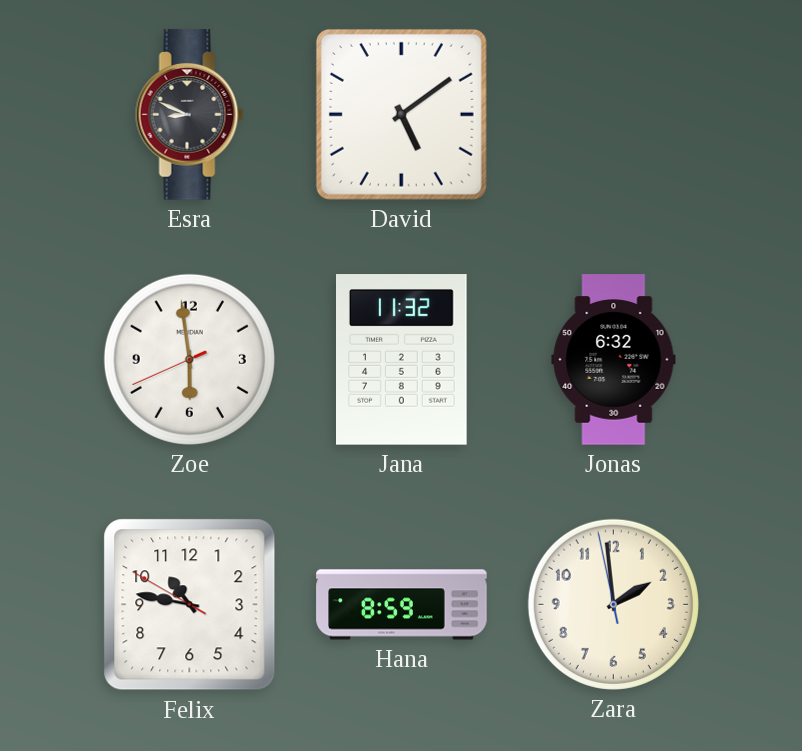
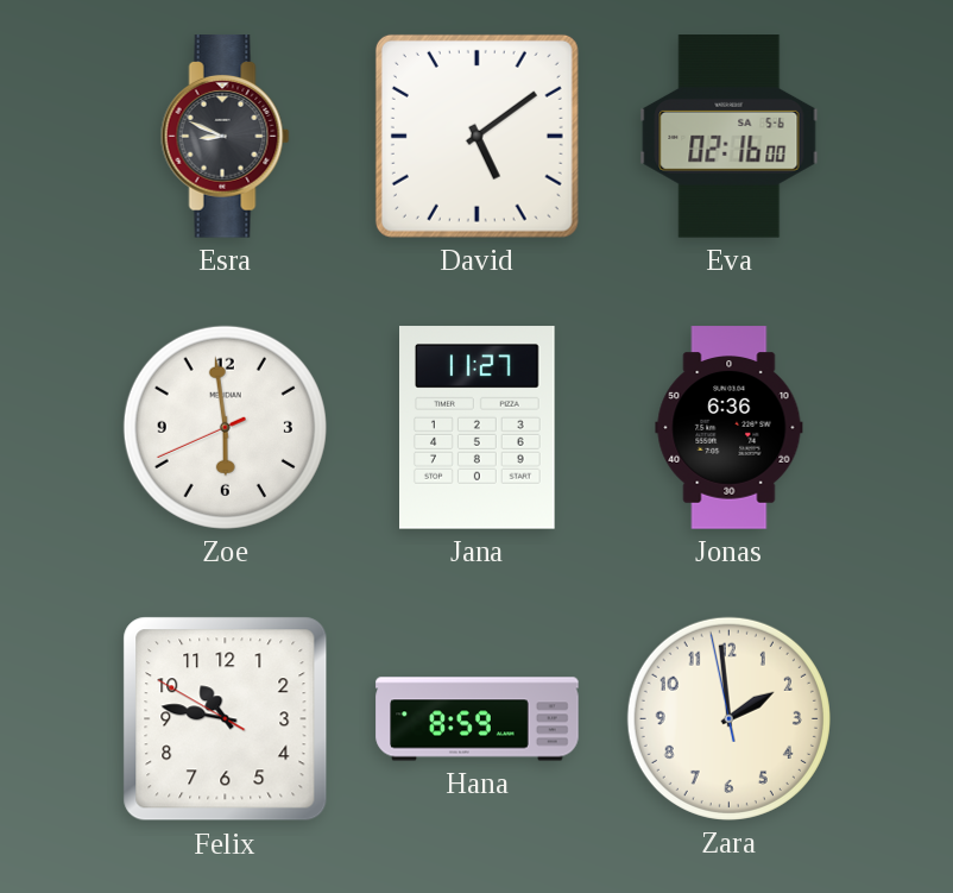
Eva: none -> 02:16
Jana: 11:32 -> 11:27
Jonas: 6:32 -> 6:36
